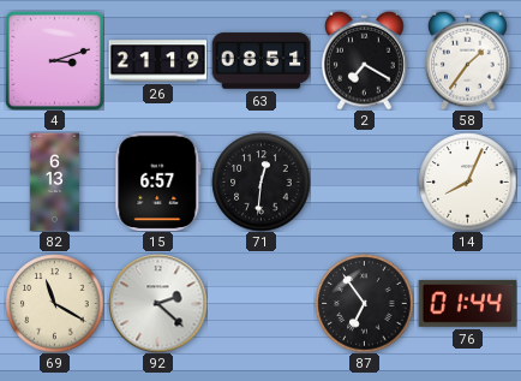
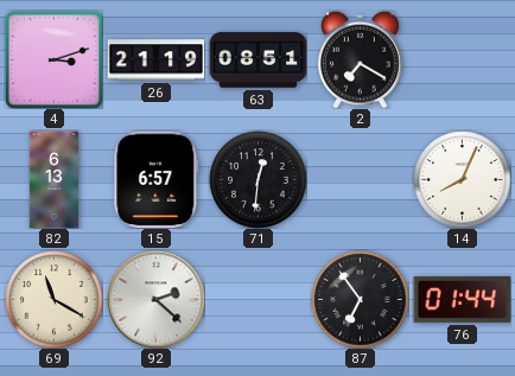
58: 1:36 -> none
